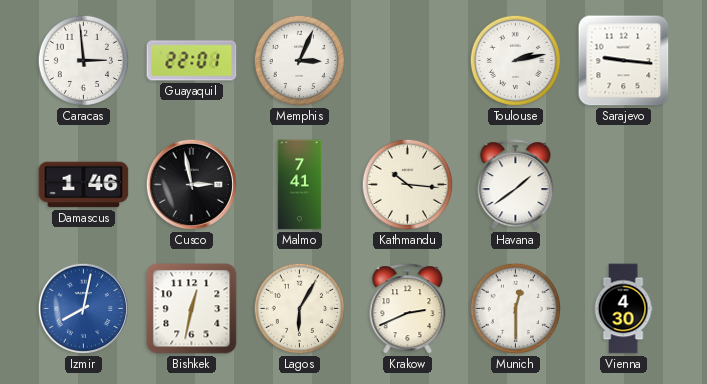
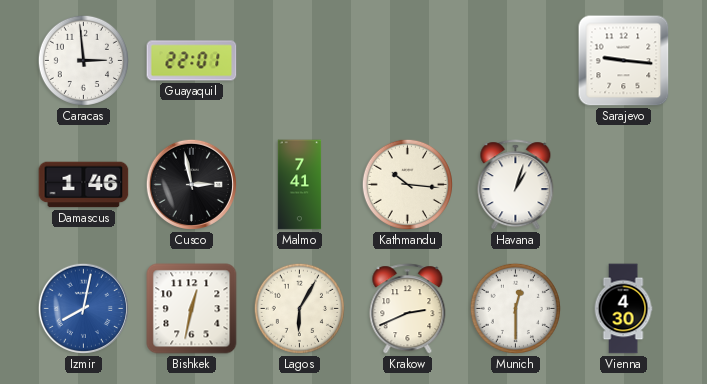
Memphis: 3:04 -> none
Toulouse: 2:13 -> none
Havana: 1:39 -> 1:03
